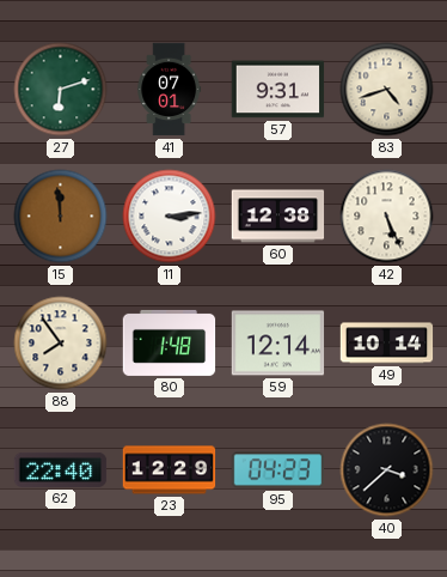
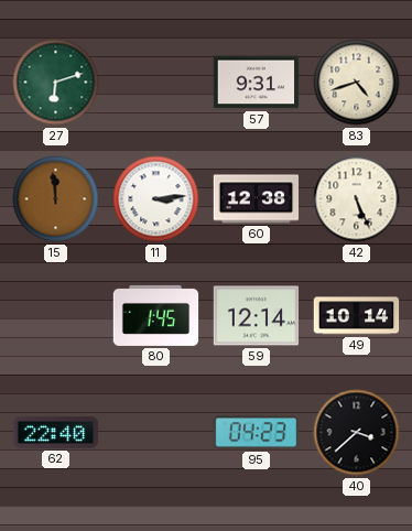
41: 07:01 -> none
88: 7:54 -> none
80: 1:48 -> 1:45
23: 12:29 -> none
